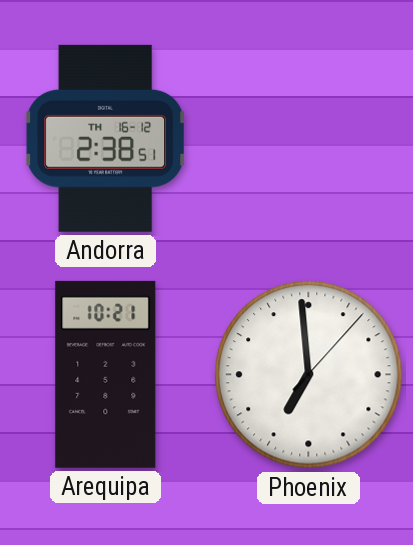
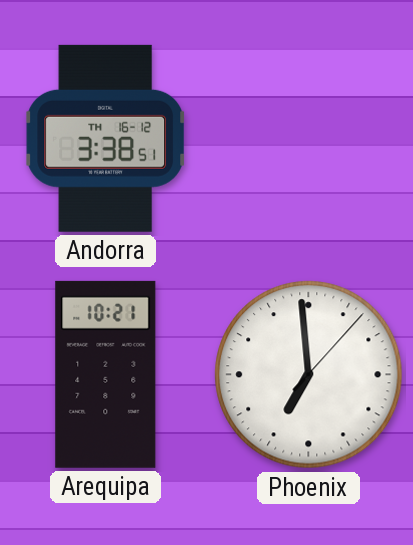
Andorra: 2:38 -> 3:38
